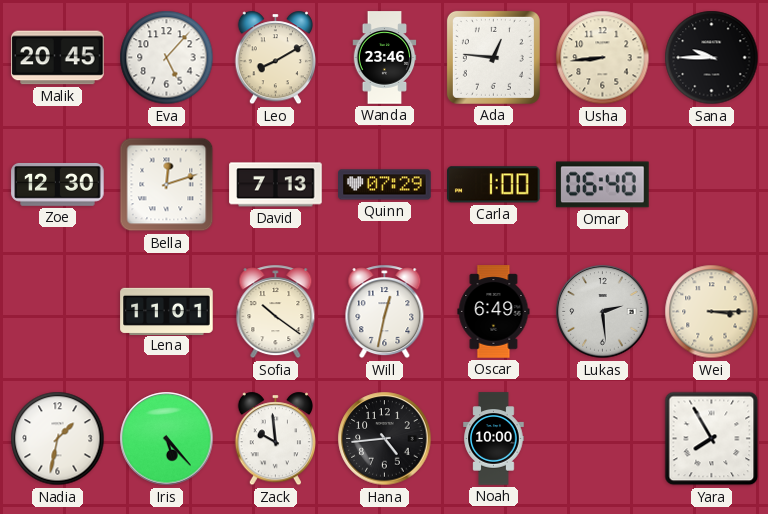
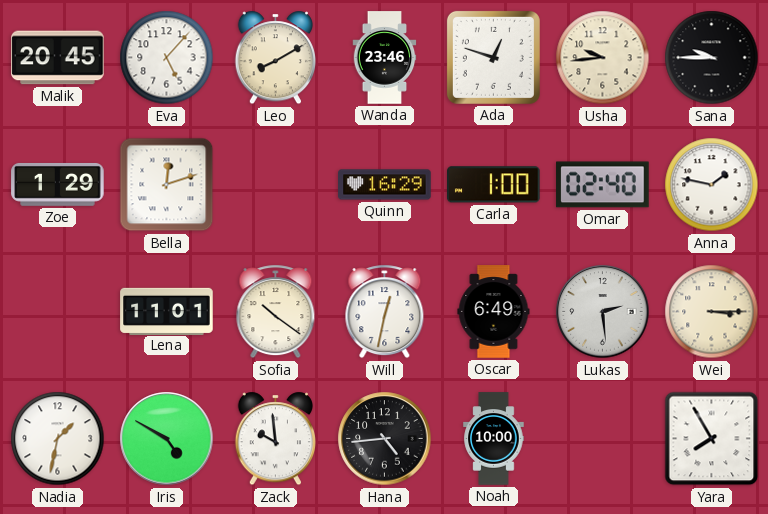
Ada: 12:46 -> 12:48
Usha: 8:44 -> 9:44
Zoe: 12:30 -> 1:29
David: 7:13 -> none
Quinn: 07:29 -> 16:29
Omar: 06:40 -> 02:40
Anna: none -> 1:47
Iris: 5:23 -> 4:50
